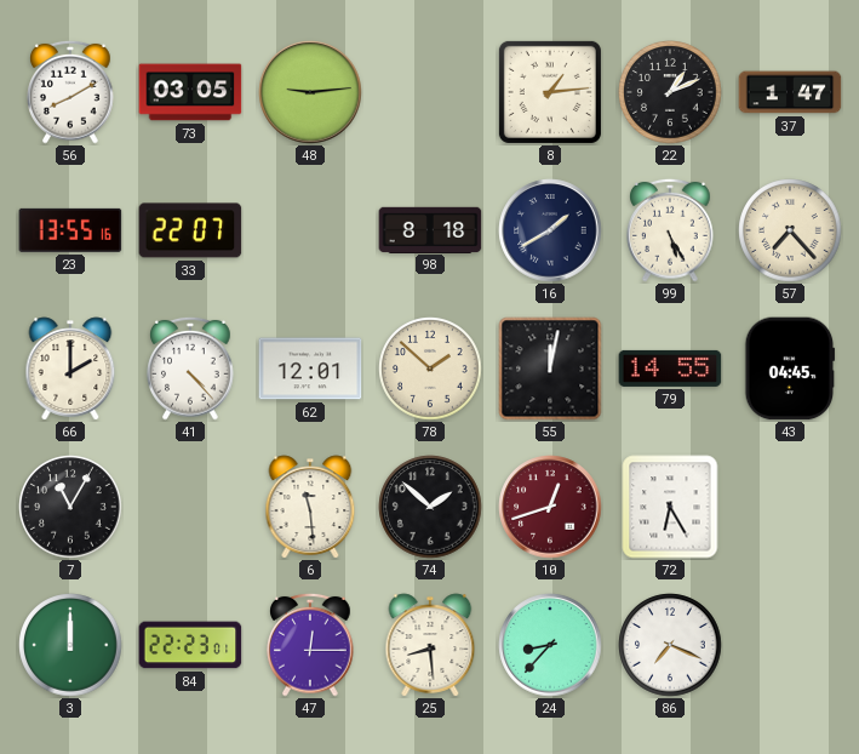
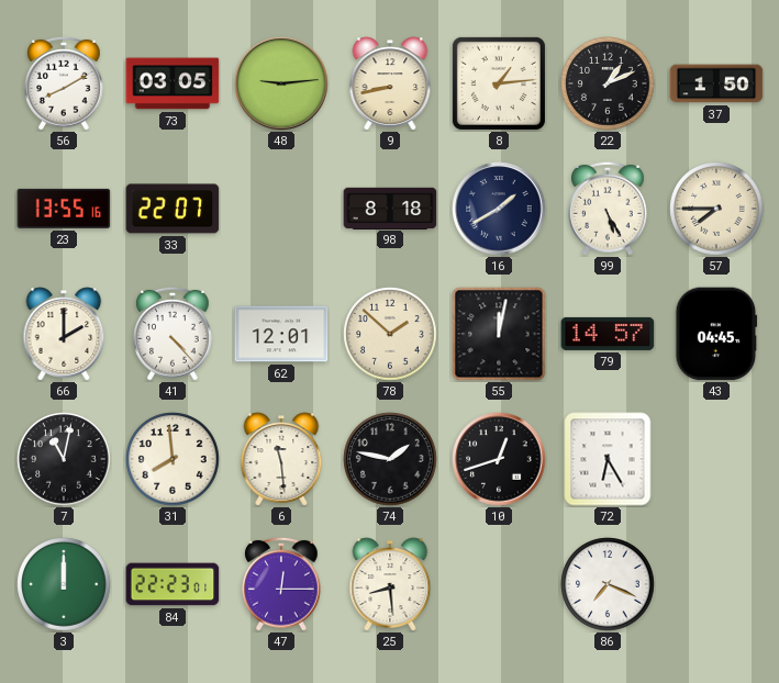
9: none -> 8:43
37: 1:47 -> 1:50
57: 7:23 -> 7:45
79: 14:55 -> 14:57
7: 11:05 -> 11:02
31: none -> 7:59
74: 1:52 -> 1:47
10 dial: burgundy -> black
24: 8:37 -> none
